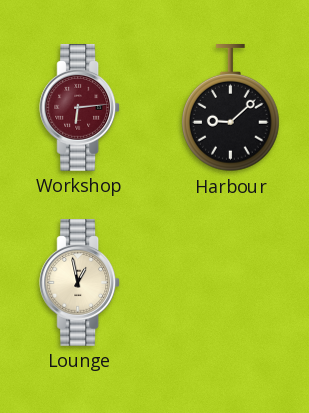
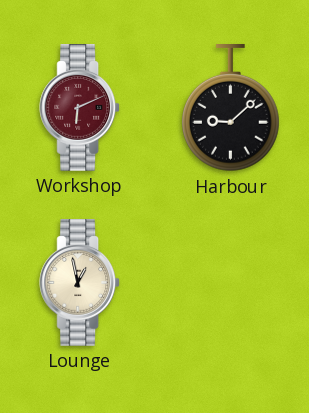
Workshop: 6:14 -> 6:11
